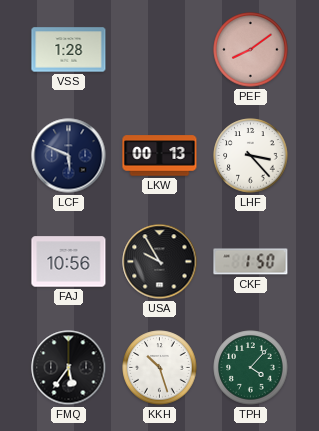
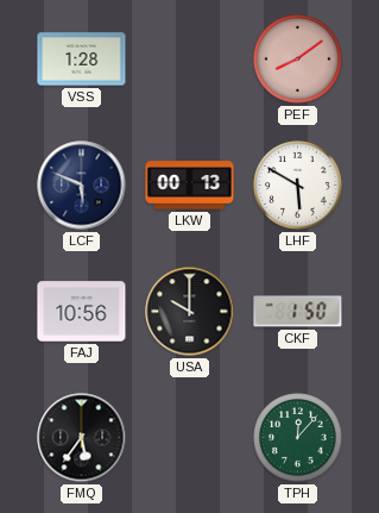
LHF: 3:23 -> 5:50
USA: 9:55 -> 10:00
KKH: 10:27 -> none
TPH: 4:07 -> 12:07
